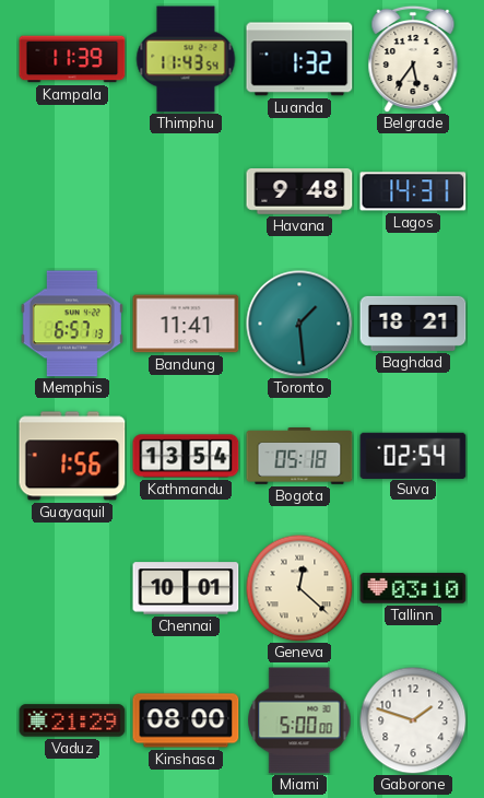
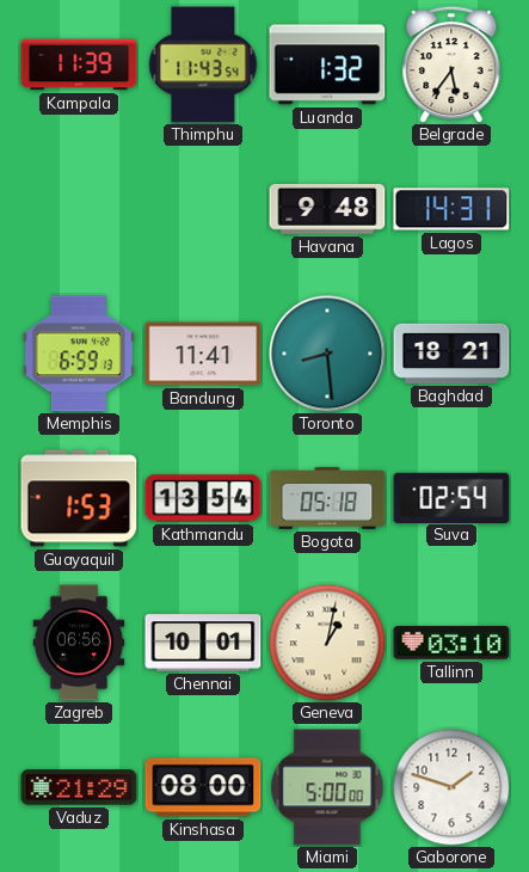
Memphis: 6:57 -> 6:59
Toronto: 1:29 -> 8:29
Guayaquil: 1:56 -> 1:53
Zagreb: none -> 06:56
Geneva: 12:22 -> 1:02
